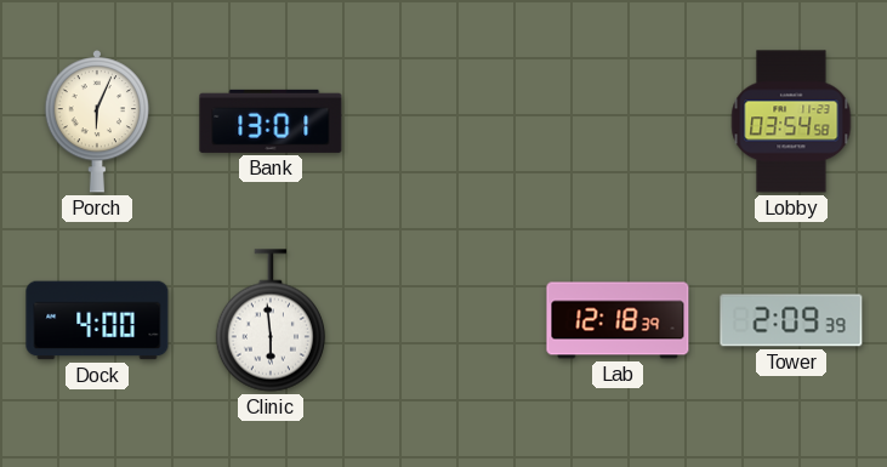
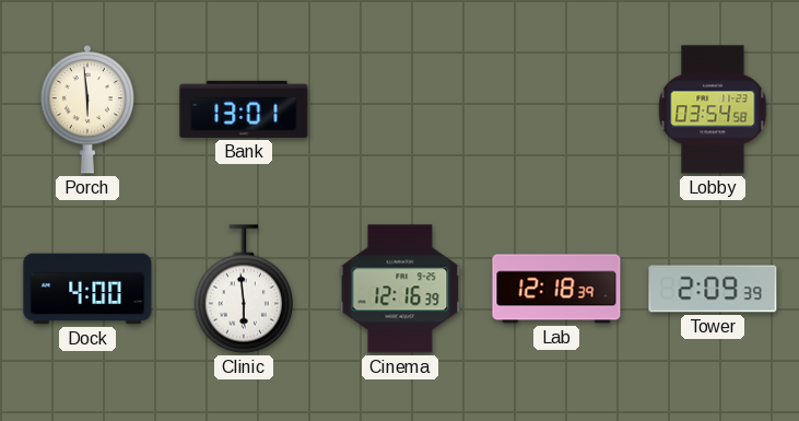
Porch: 6:04 -> 5:59
Cinema: none -> 12:16
